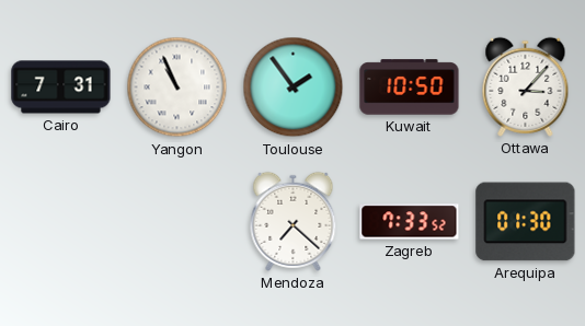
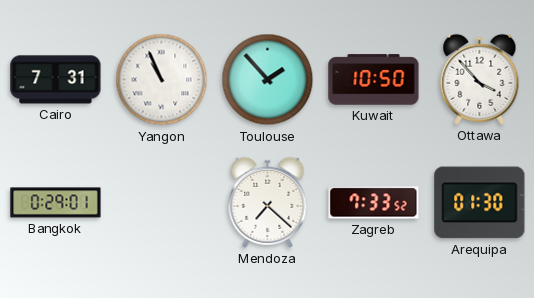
Toulouse: 1:54 -> 1:53
Ottawa: 3:07 -> 3:53
Bangkok: none -> 0:29
